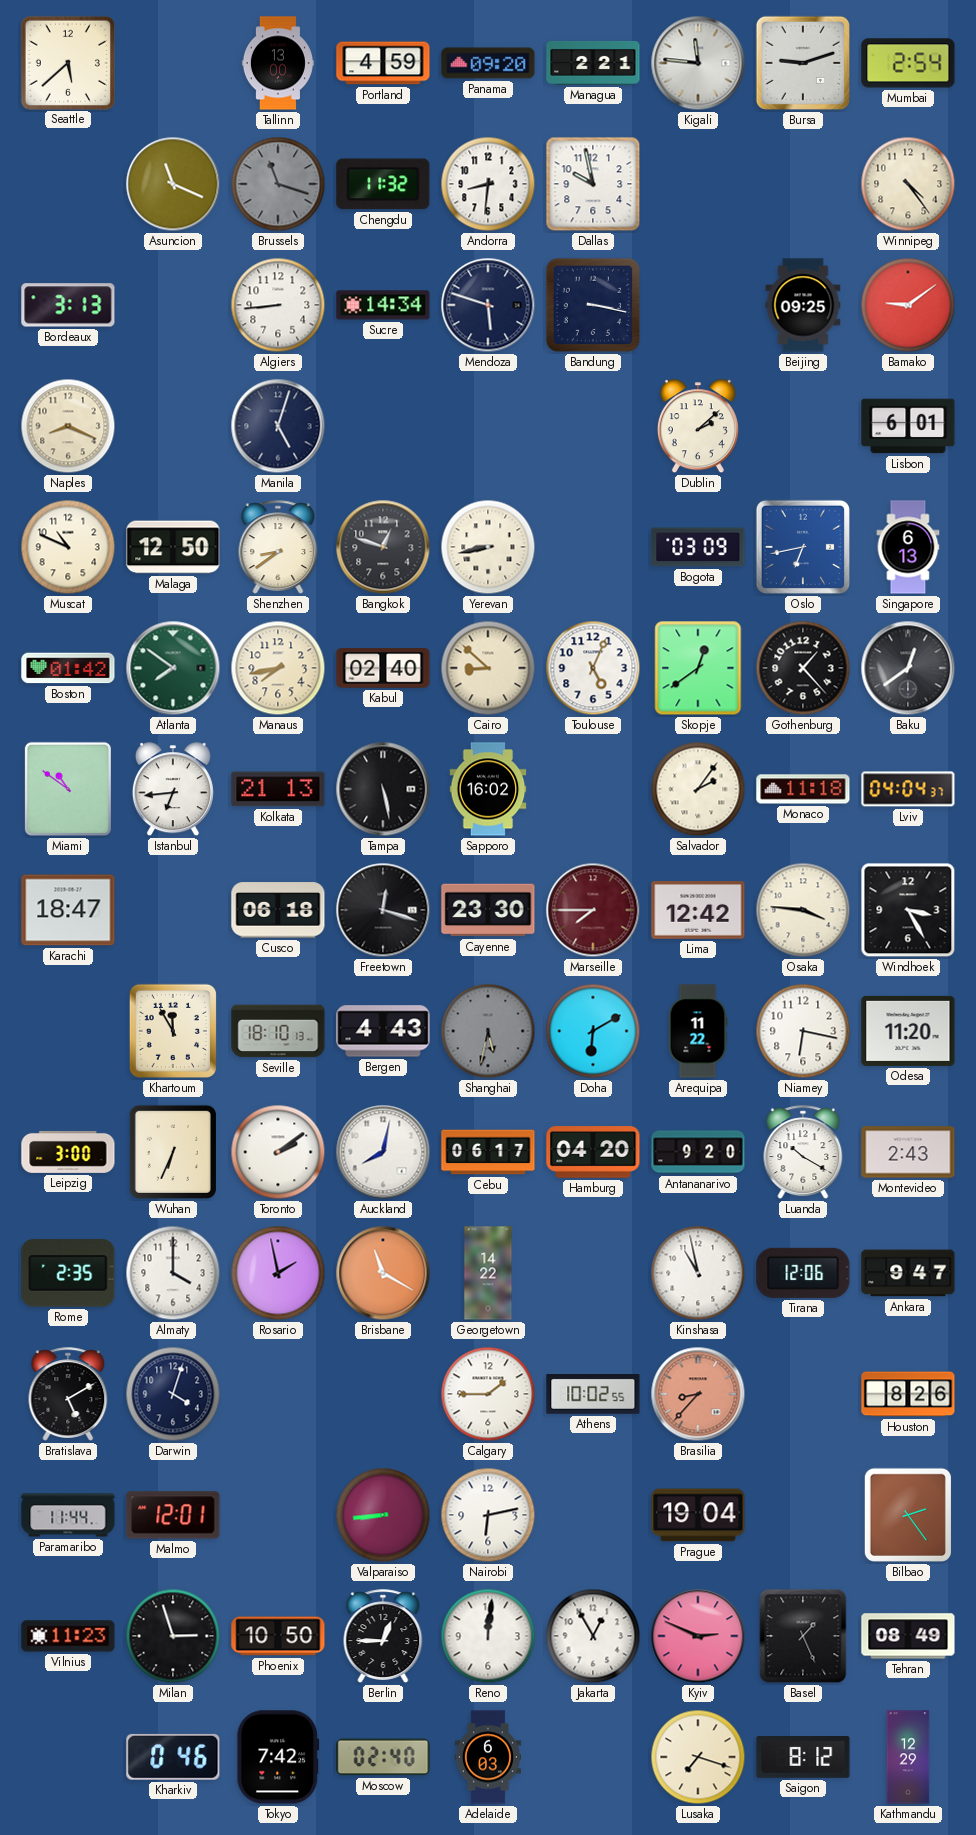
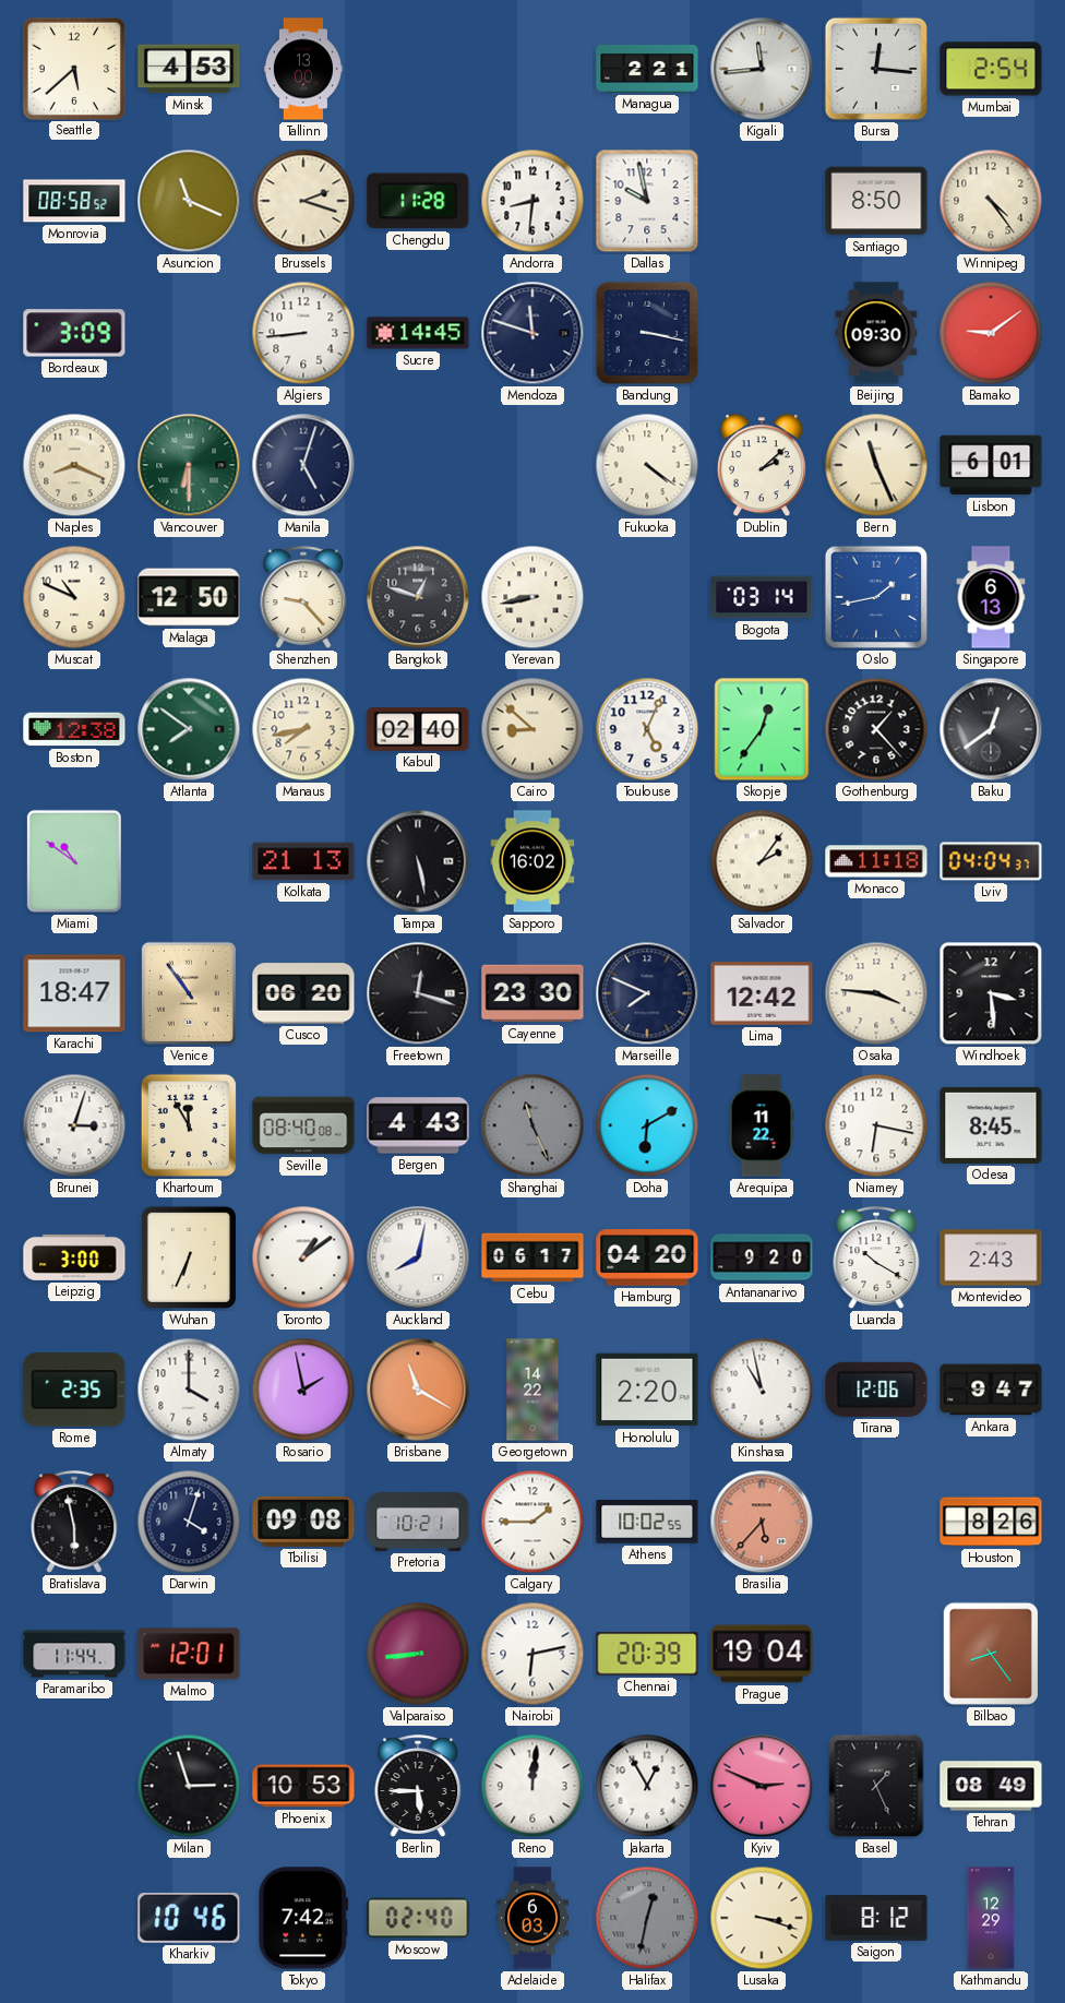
Minsk: none -> 4:53
Portland: 4:59 -> none
Panama: 09:20 -> none
Kigali: 11:46 -> 11:44
Bursa: 9:12 -> 12:16
Monrovia: none -> 08:58
Brussels: 11:18 -> 2:18
Brussels dial: grey -> cream
Chengdu: 11:32 -> 11:28
Santiago: none -> 8:50
Bordeaux: 3:13 -> 3:09
Sucre: 14:34 -> 14:45
Mendoza: 5:48 -> 11:48
Beijing: 09:25 -> 09:30
Vancouver: none -> 6:30
Fukuoka: none -> 4:21
Bern: none -> 11:26
Shenzhen: 8:39 -> 9:23
Bogota: 03:09 -> 03:14
Oslo: 6:43 -> 1:43
Boston: 01:42 -> 12:38
Skopje: 12:39 -> 12:36
Istanbul: 6:44 -> none
Venice: none -> 10:54
Cusco: 06:18 -> 06:20
Marseille: 7:45 -> 7:49
Marseille dial: burgundy -> navy
Windhoek: 3:25 -> 3:29
Brunei: none -> 3:03
Seville: 18:10 -> 08:40
Shanghai: 5:32 -> 11:26
Odesa: 11:20 -> 8:45
Toronto: 2:09 -> 1:09
Honolulu: none -> 2:20
Bratislava: 5:10 -> 5:58
Tbilisi: none -> 09:08
Pretoria: none -> 10:21
Brasilia: 8:37 -> 5:37
Chennai: none -> 20:39
Bilbao: 2:24 -> 8:24
Vilnius: 11:23 -> none
Phoenix: 10:50 -> 10:53
Berlin: 12:45 -> 5:45
Kharkiv: 0:46 -> 10:46
Halifax: none -> 12:32
Lusaka: 7:18 -> 3:18
